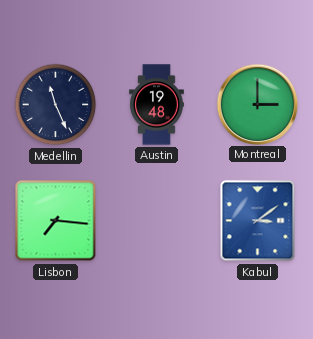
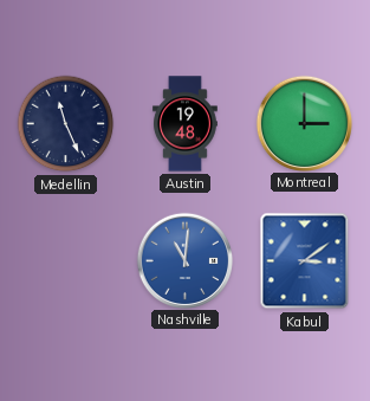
Lisbon: 7:16 -> none
Nashville: none -> 11:01
